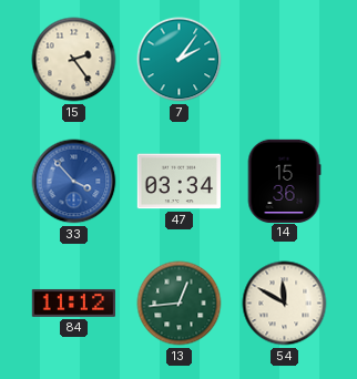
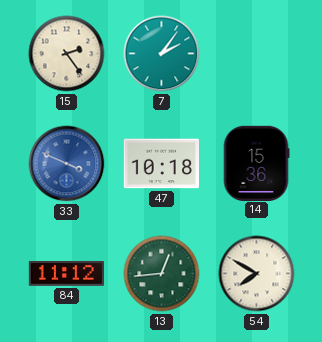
33: 3:53 -> 3:49
47: 03:34 -> 10:18
54: 11:50 -> 7:50
